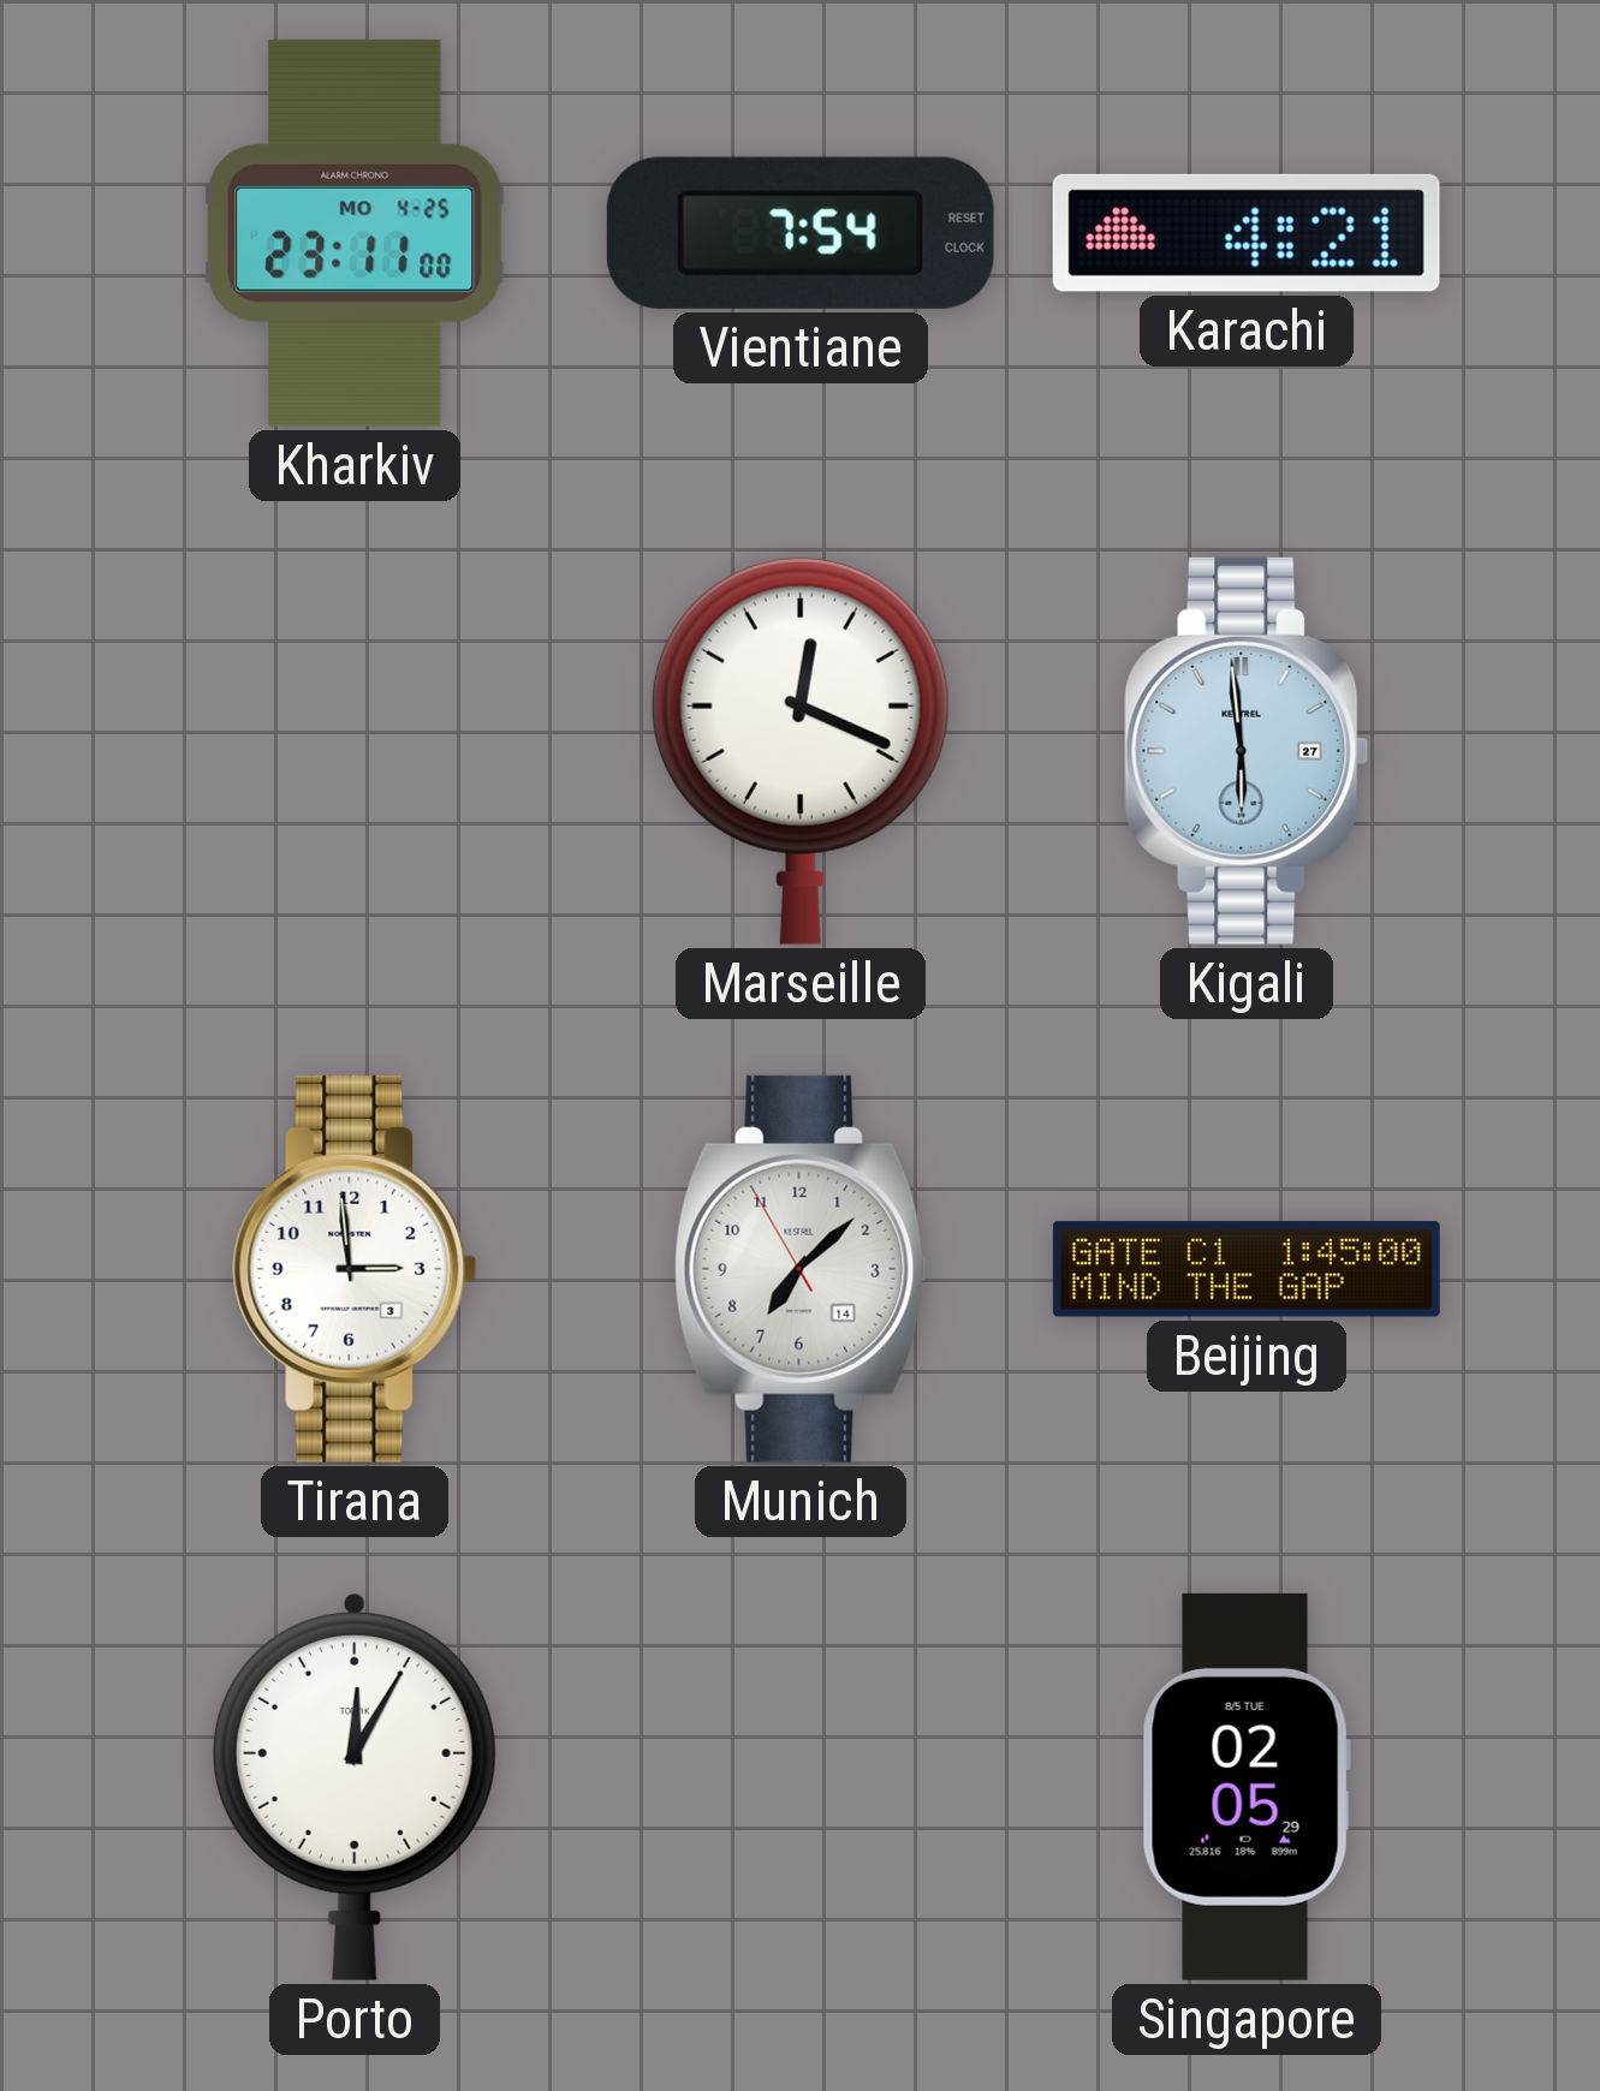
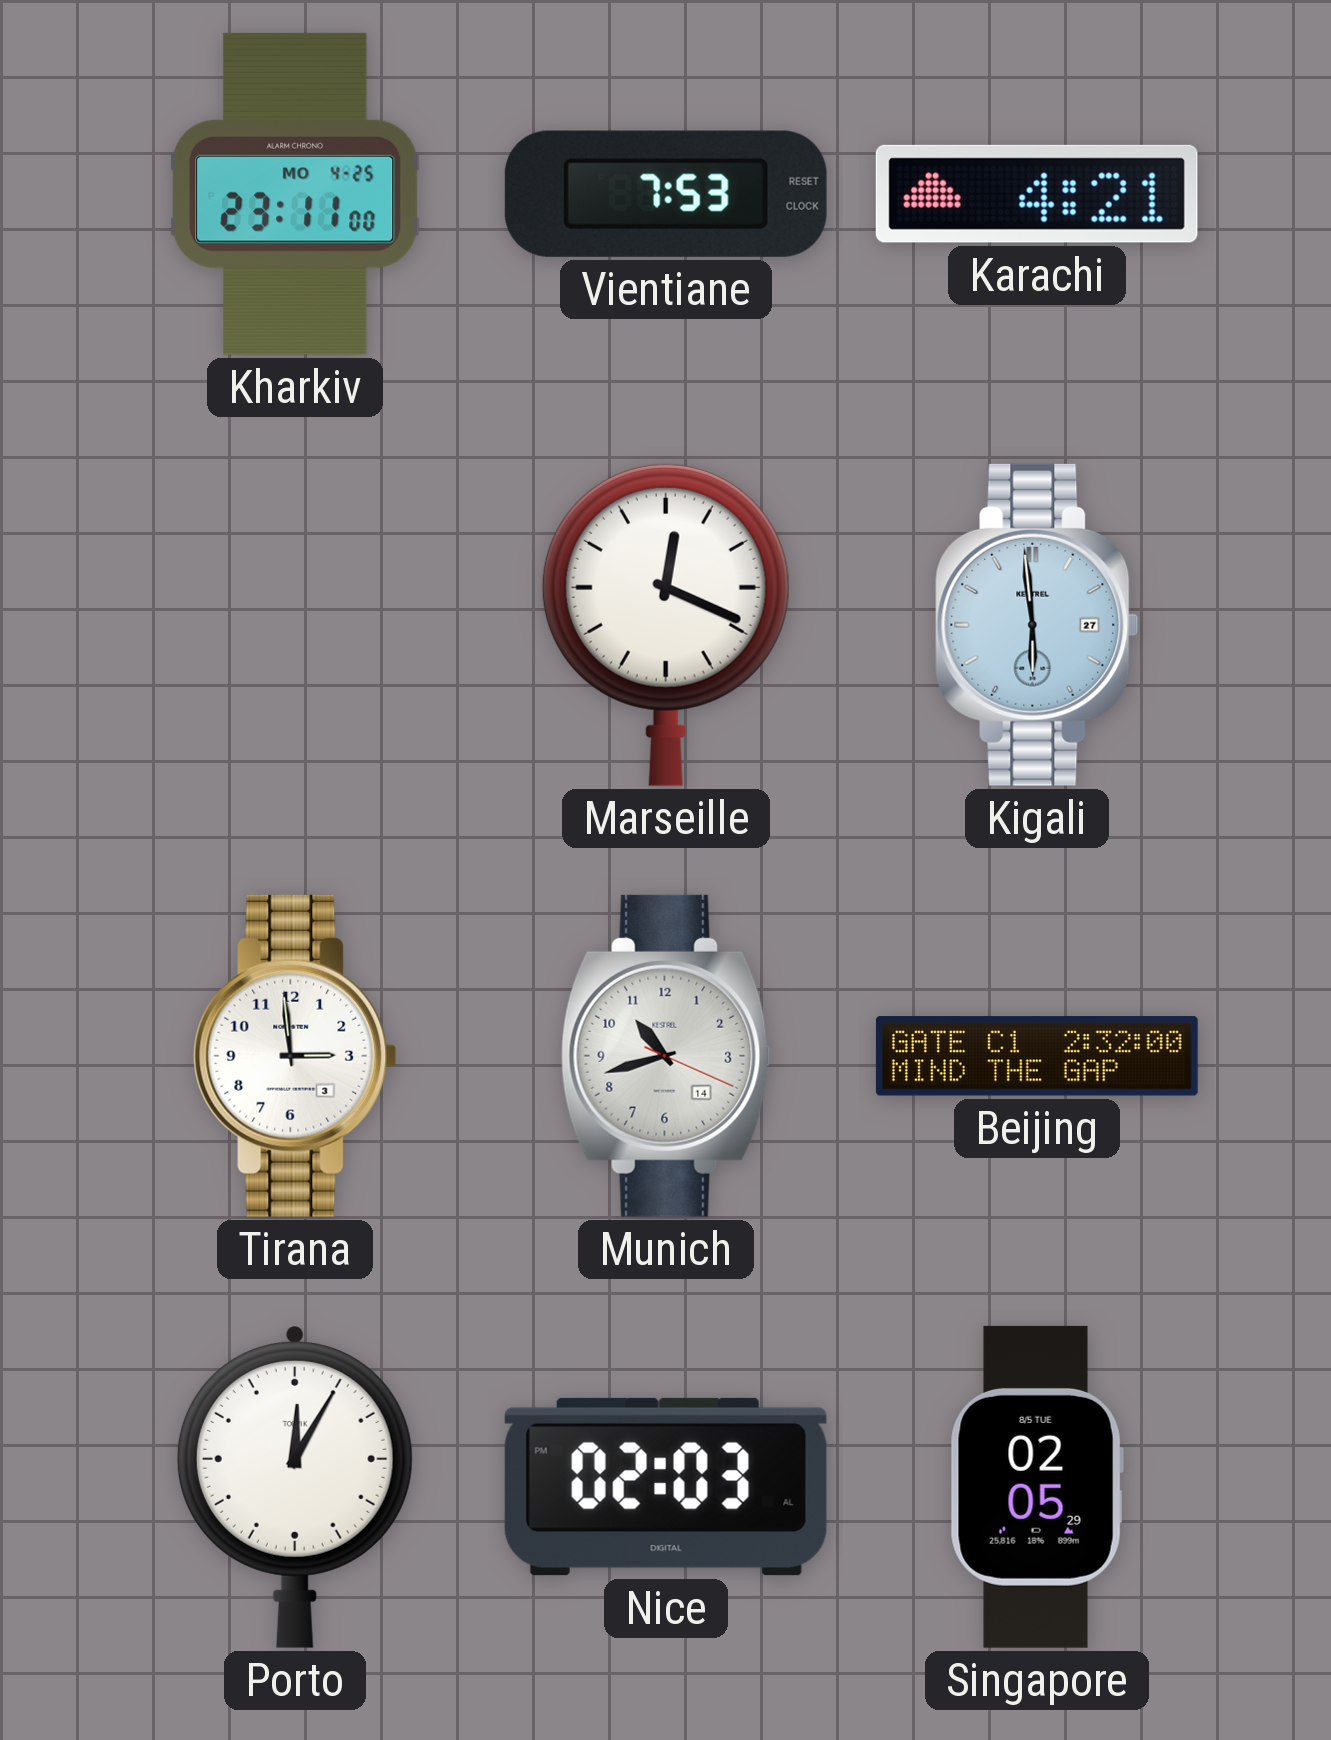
Vientiane: 7:54 -> 7:53
Munich: 7:07 -> 10:42
Beijing: 1:45 -> 2:32
Nice: none -> 02:03
